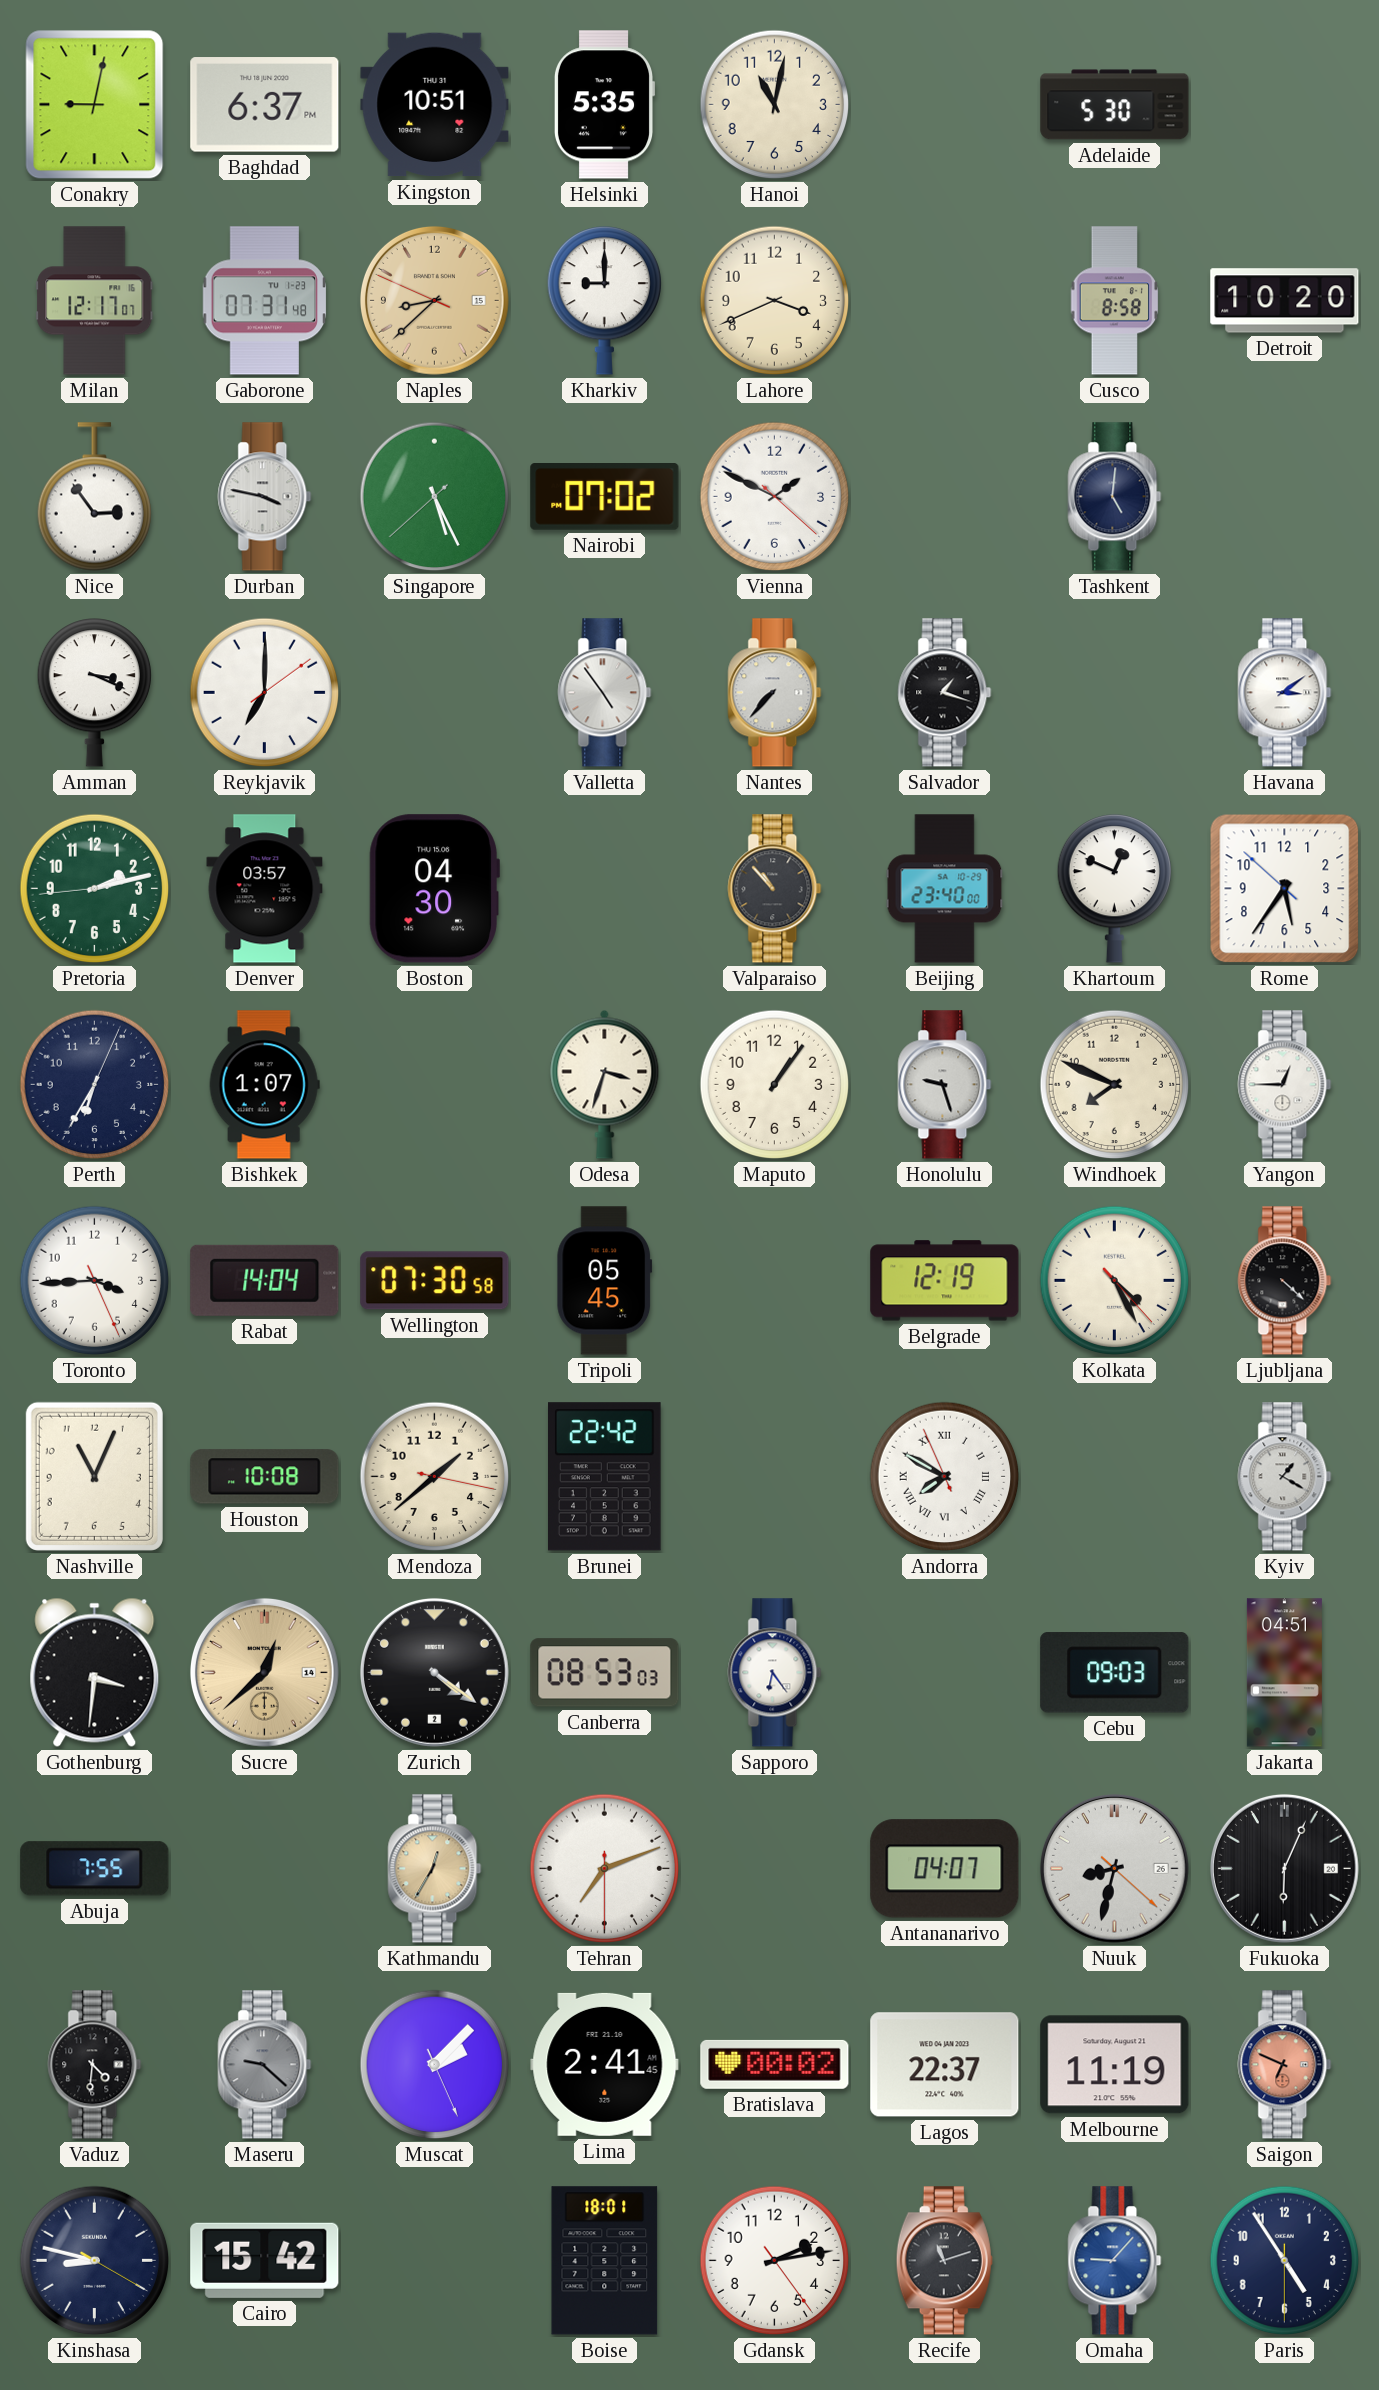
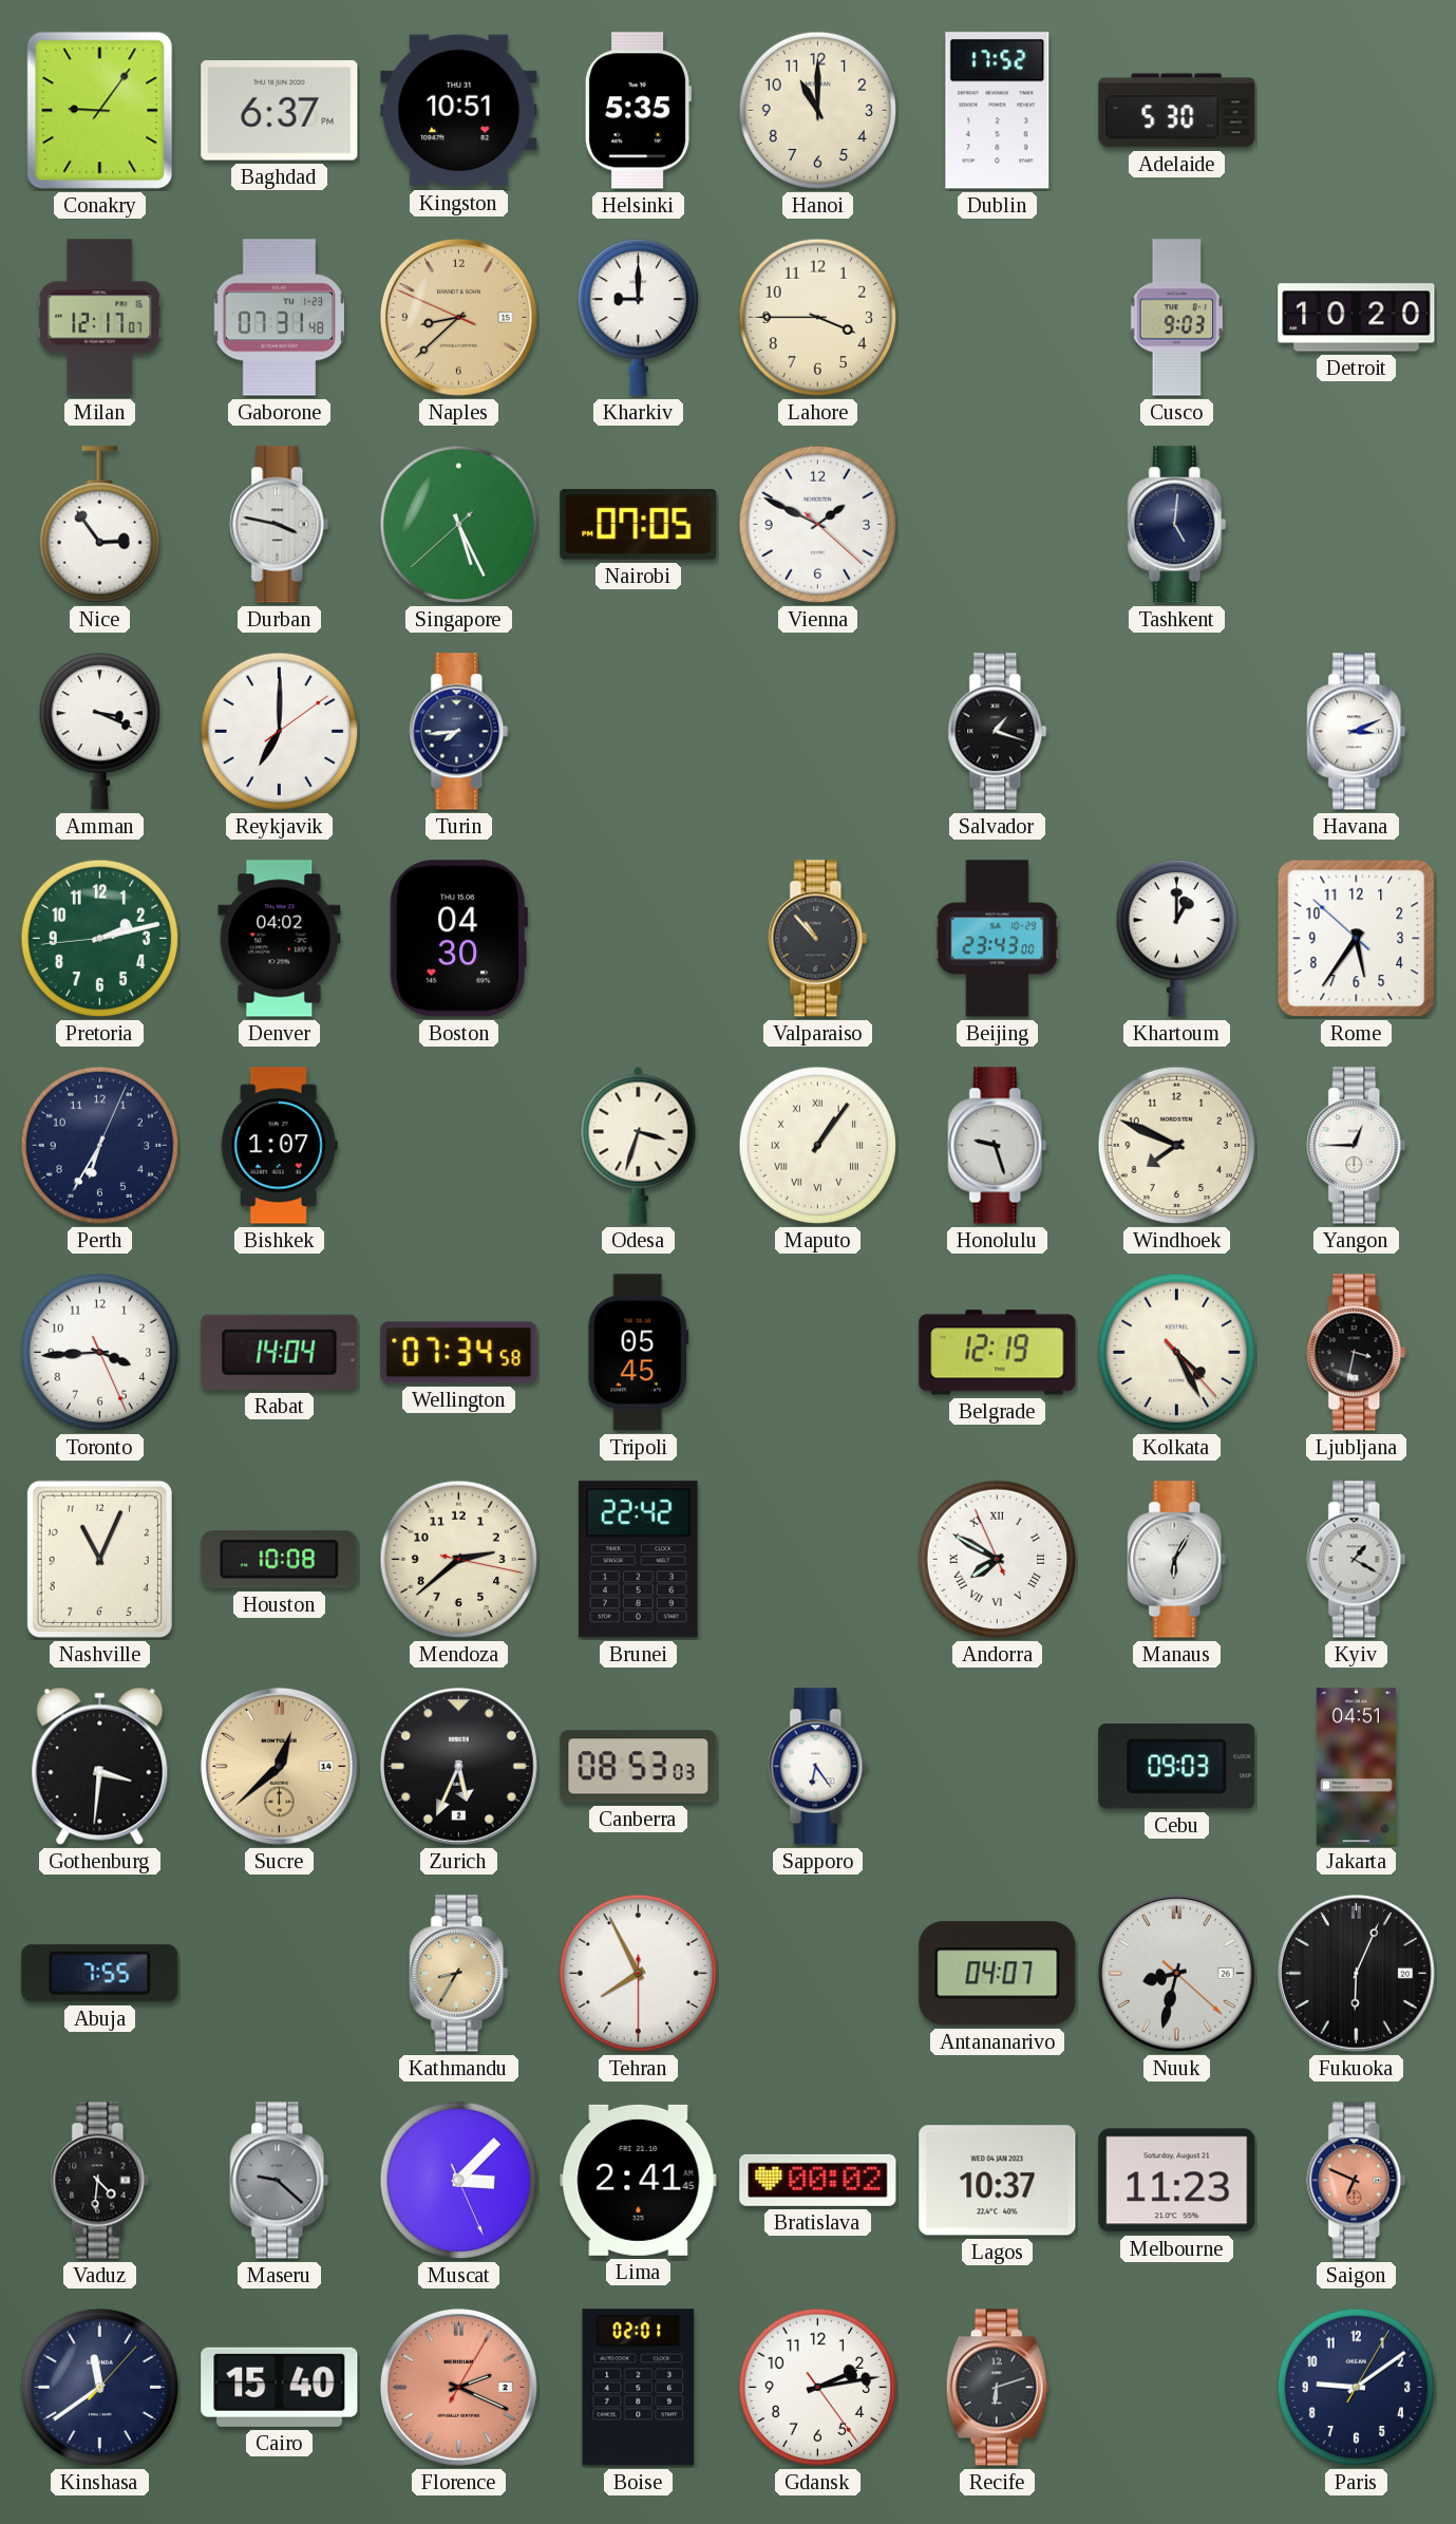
Conakry: 9:02 -> 9:06
Hanoi: 11:02 -> 11:00
Dublin: none -> 17:52
Lahore: 3:41 -> 3:45
Cusco: 8:58 -> 9:03
Nairobi: 07:02 -> 07:05
Turin: none -> 7:44
Valletta: 4:54 -> none
Nantes: 7:37 -> none
Havana: 3:09 -> 3:11
Denver: 03:57 -> 04:02
Beijing: 23:40 -> 23:43
Khartoum: 12:49 -> 1:00
Maputo numerals: Arabic -> Roman
Wellington: 07:30 -> 07:34
Ljubljana: 4:22 -> 3:32
Mendoza: 1:38 -> 2:38
Manaus: none -> 6:05
Zurich: 4:21 -> 5:34
Kathmandu: 12:35 -> 8:35
Tehran: 7:11 -> 7:55
Muscat: 2:07 -> 3:07
Lagos: 22:37 -> 10:37
Melbourne: 11:19 -> 11:23
Kinshasa: 8:47 -> 11:39
Cairo: 15:42 -> 15:40
Florence: none -> 2:19
Boise: 18:01 -> 02:01
Recife: 11:12 -> 6:12
Omaha: 9:07 -> none
Paris: 4:54 -> 9:09
